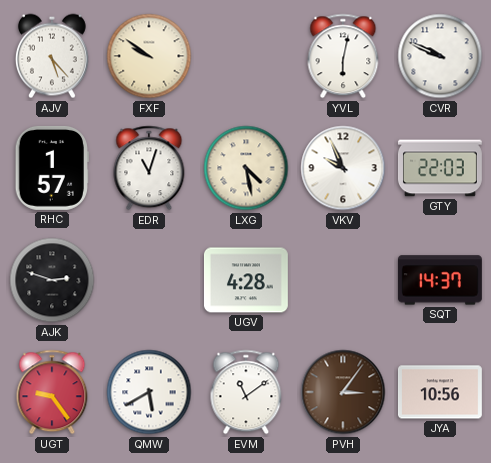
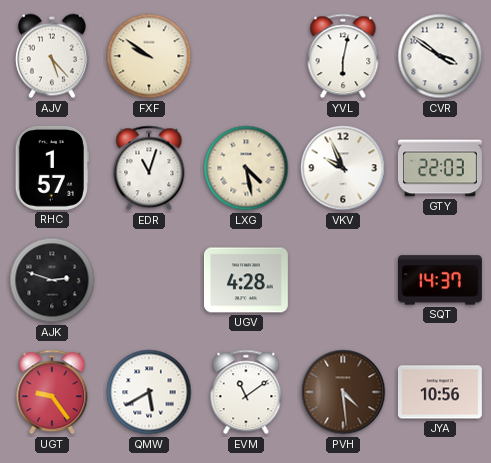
CVR: 9:49 -> 3:51
PVH: 3:06 -> 4:29
